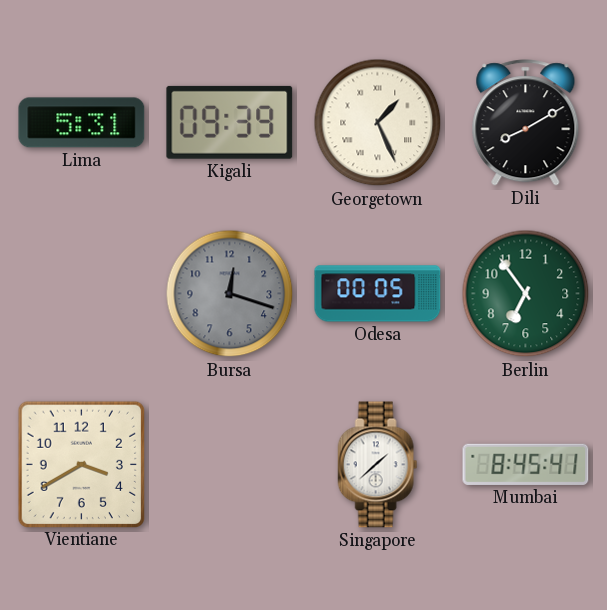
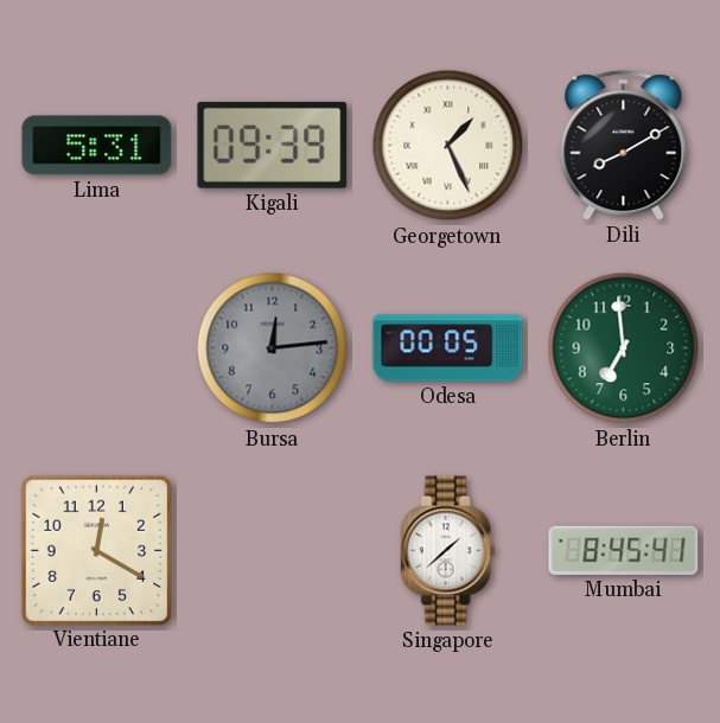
Bursa: 12:18 -> 12:14
Berlin: 6:54 -> 6:59
Vientiane: 3:40 -> 12:20
